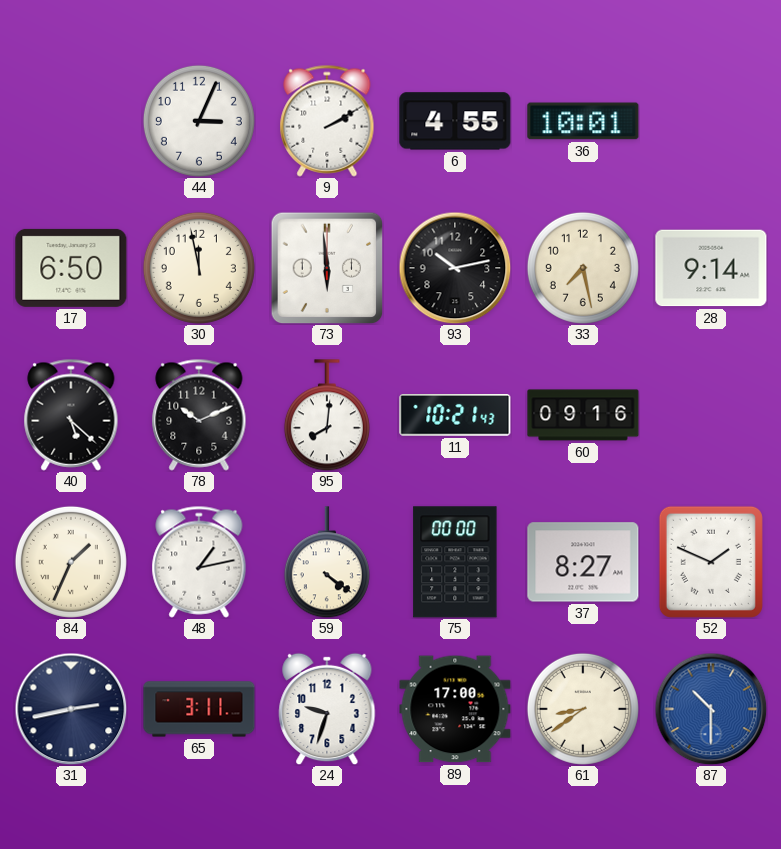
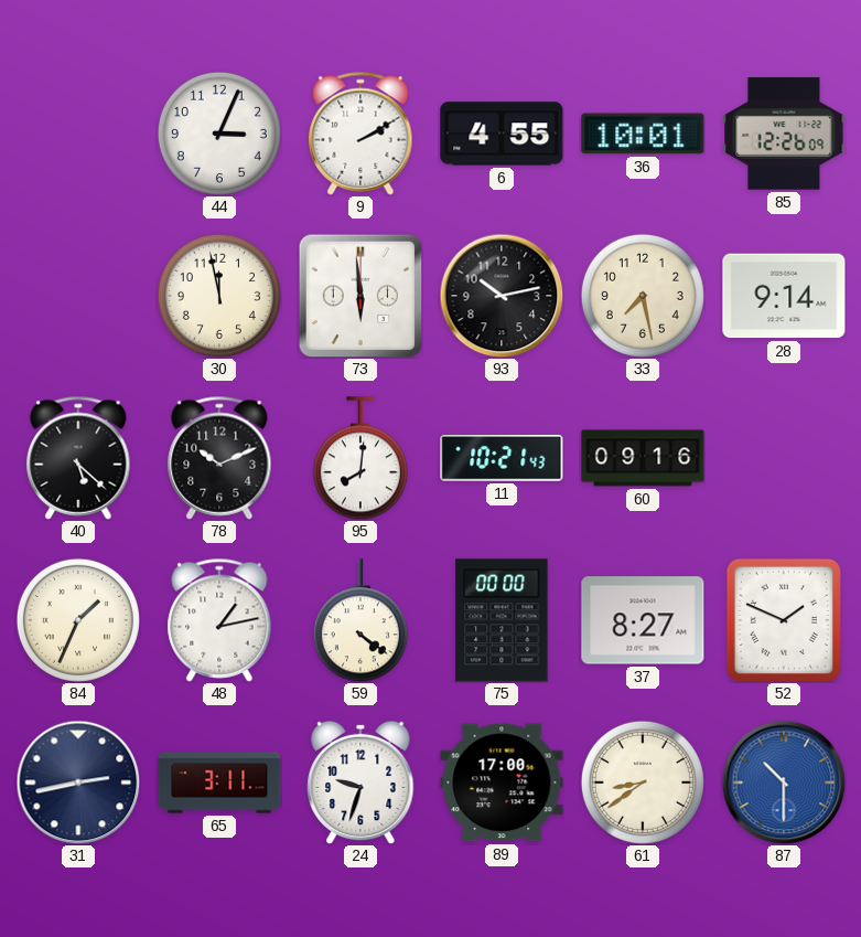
85: none -> 12:26
17: 6:50 -> none
